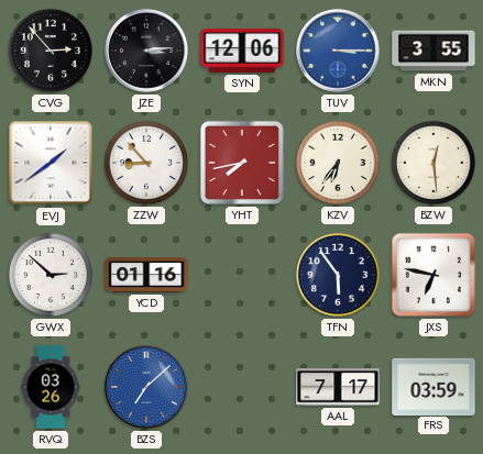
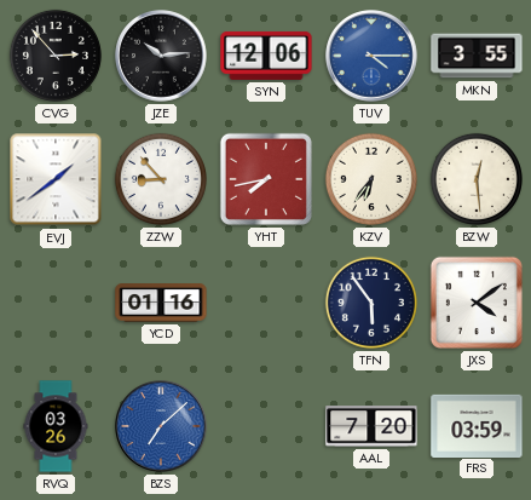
JZE: 3:14 -> 10:14
TUV: 3:15 -> 4:15
GWX: 2:52 -> none
JXS: 6:47 -> 4:09
AAL: 7:17 -> 7:20
